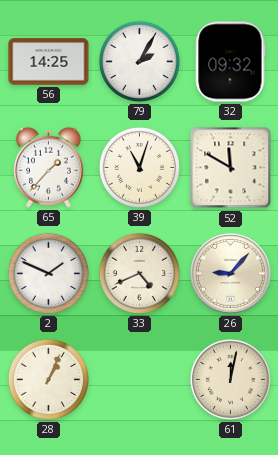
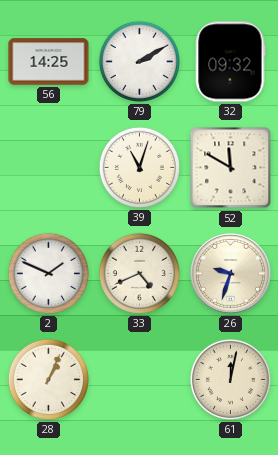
79: 2:05 -> 2:10
65: 1:37 -> none
26: 9:07 -> 9:33
